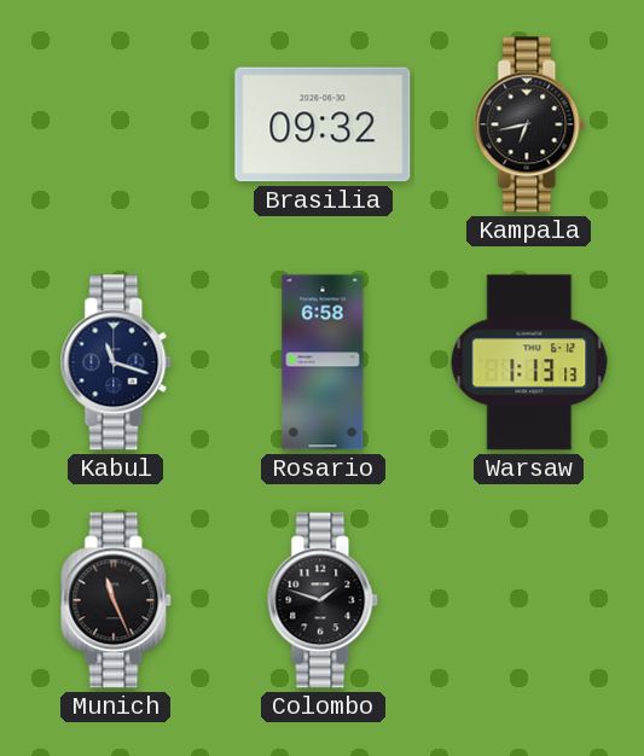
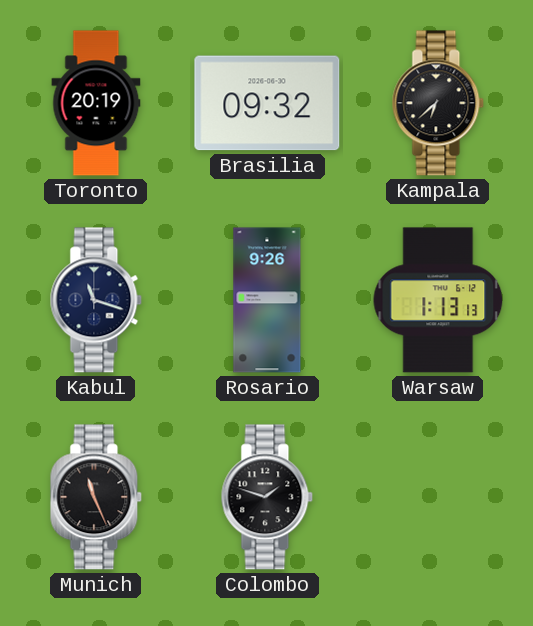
Toronto: none -> 20:19
Kampala: 6:43 -> 6:38
Rosario: 6:58 -> 9:26
